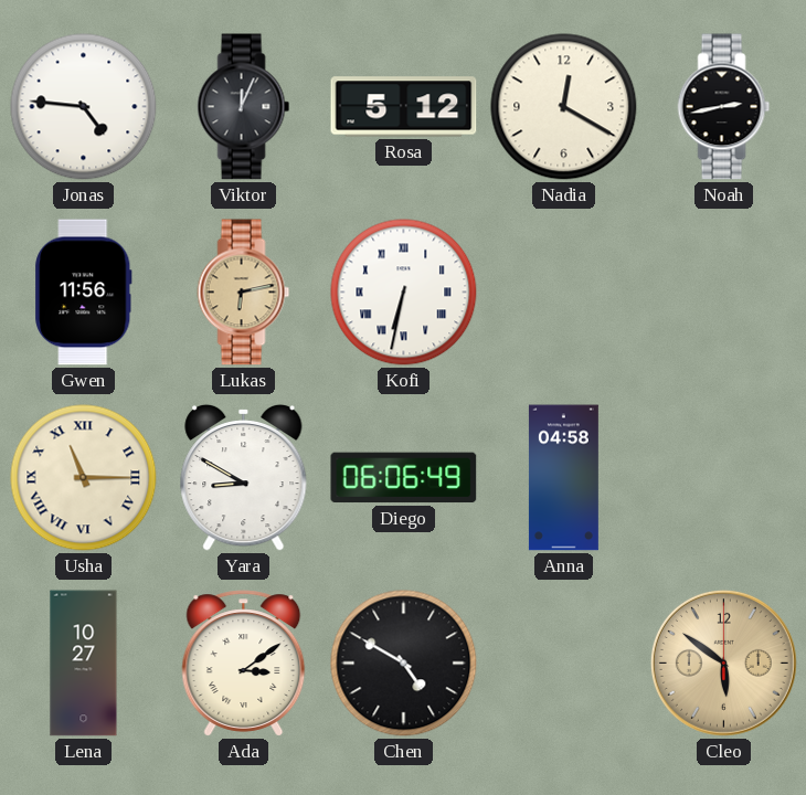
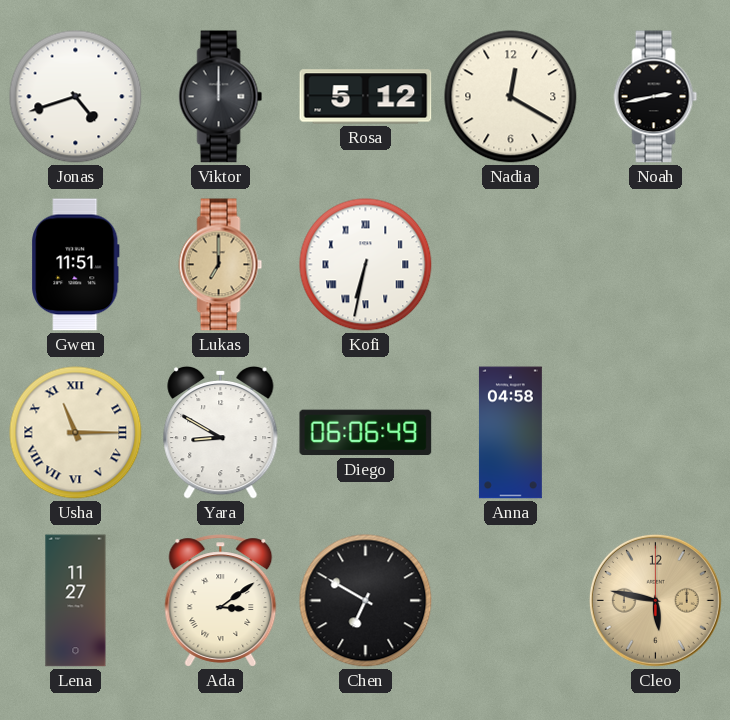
Jonas: 4:46 -> 4:42
Viktor: 12:04 -> 12:00
Gwen: 11:56 -> 11:51
Lukas: 6:13 -> 7:00
Lena: 10:27 -> 11:27
Chen: 4:50 -> 6:50
Cleo: 5:51 -> 5:47
